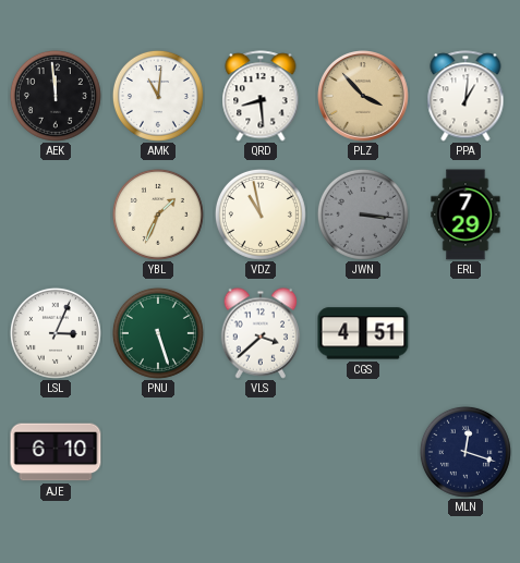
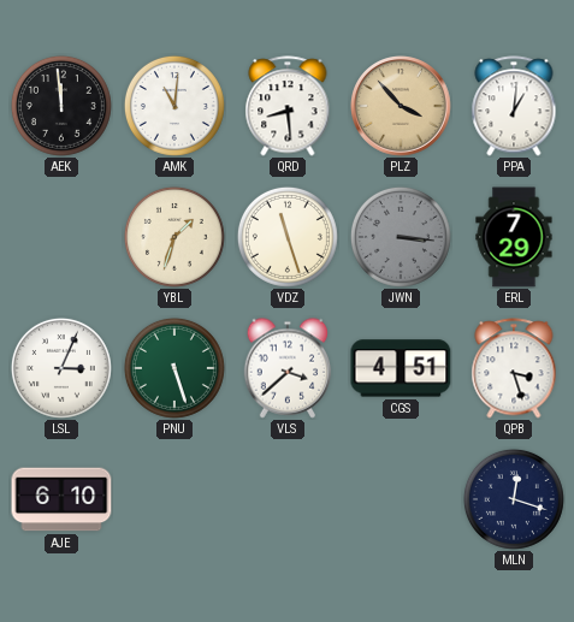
YBL: 1:34 -> 1:33
VDZ: 10:58 -> 11:27
QPB: none -> 3:27
